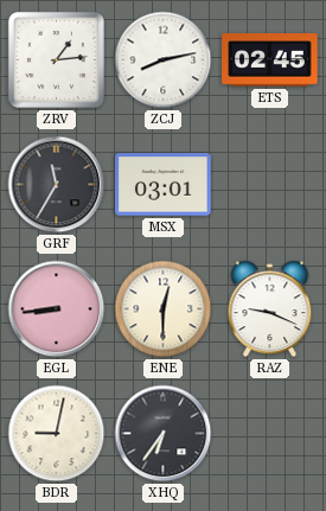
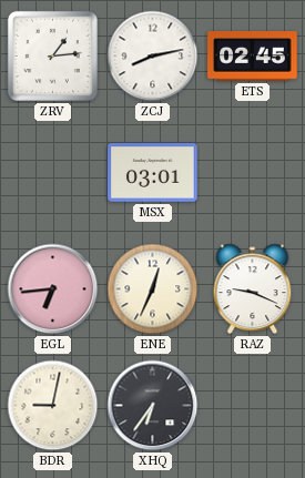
GRF: 11:35 -> none
EGL: 8:44 -> 6:44
ENE: 12:30 -> 12:34
